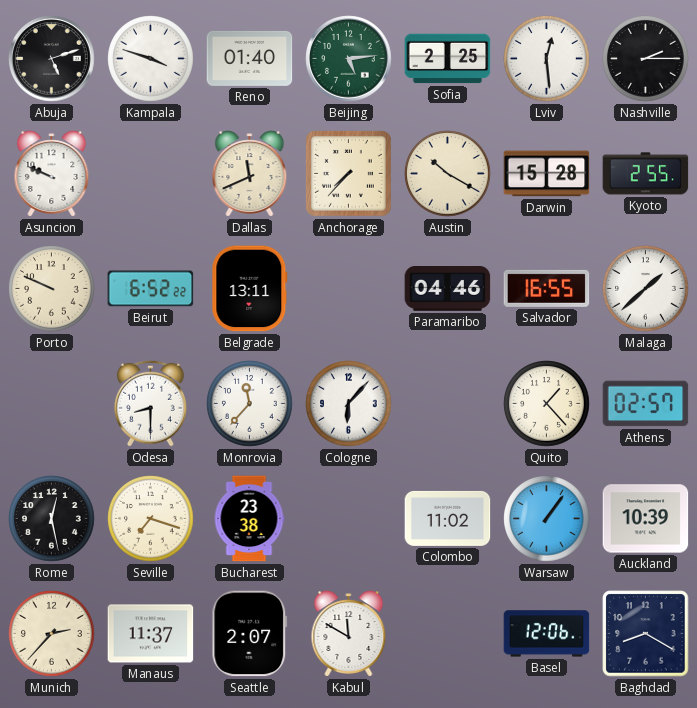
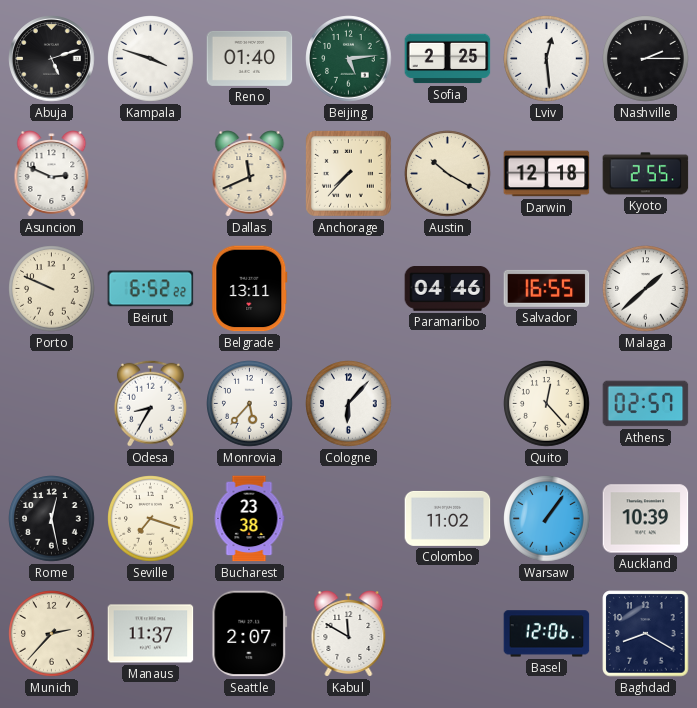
Asuncion: 9:49 -> 2:49
Darwin: 15:28 -> 12:18
Odesa: 8:30 -> 8:35
Monrovia: 11:37 -> 5:37
Quito: 1:23 -> 12:23
